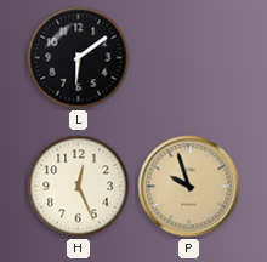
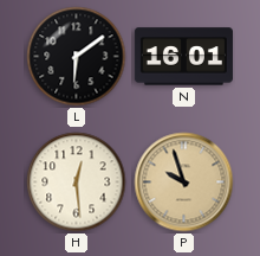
N: none -> 16:01
H: 12:26 -> 12:29
